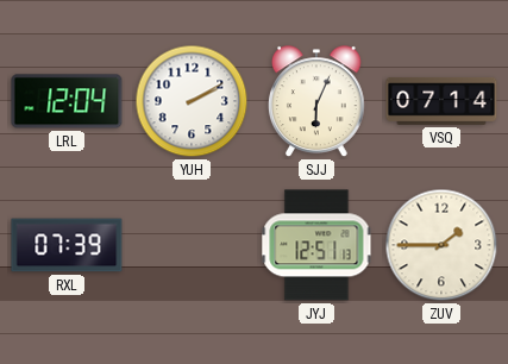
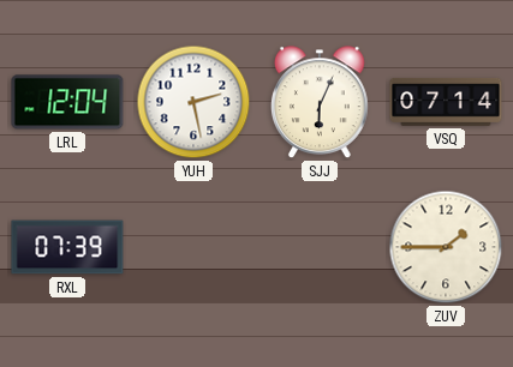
YUH: 2:10 -> 2:28
JYJ: 12:51 -> none
